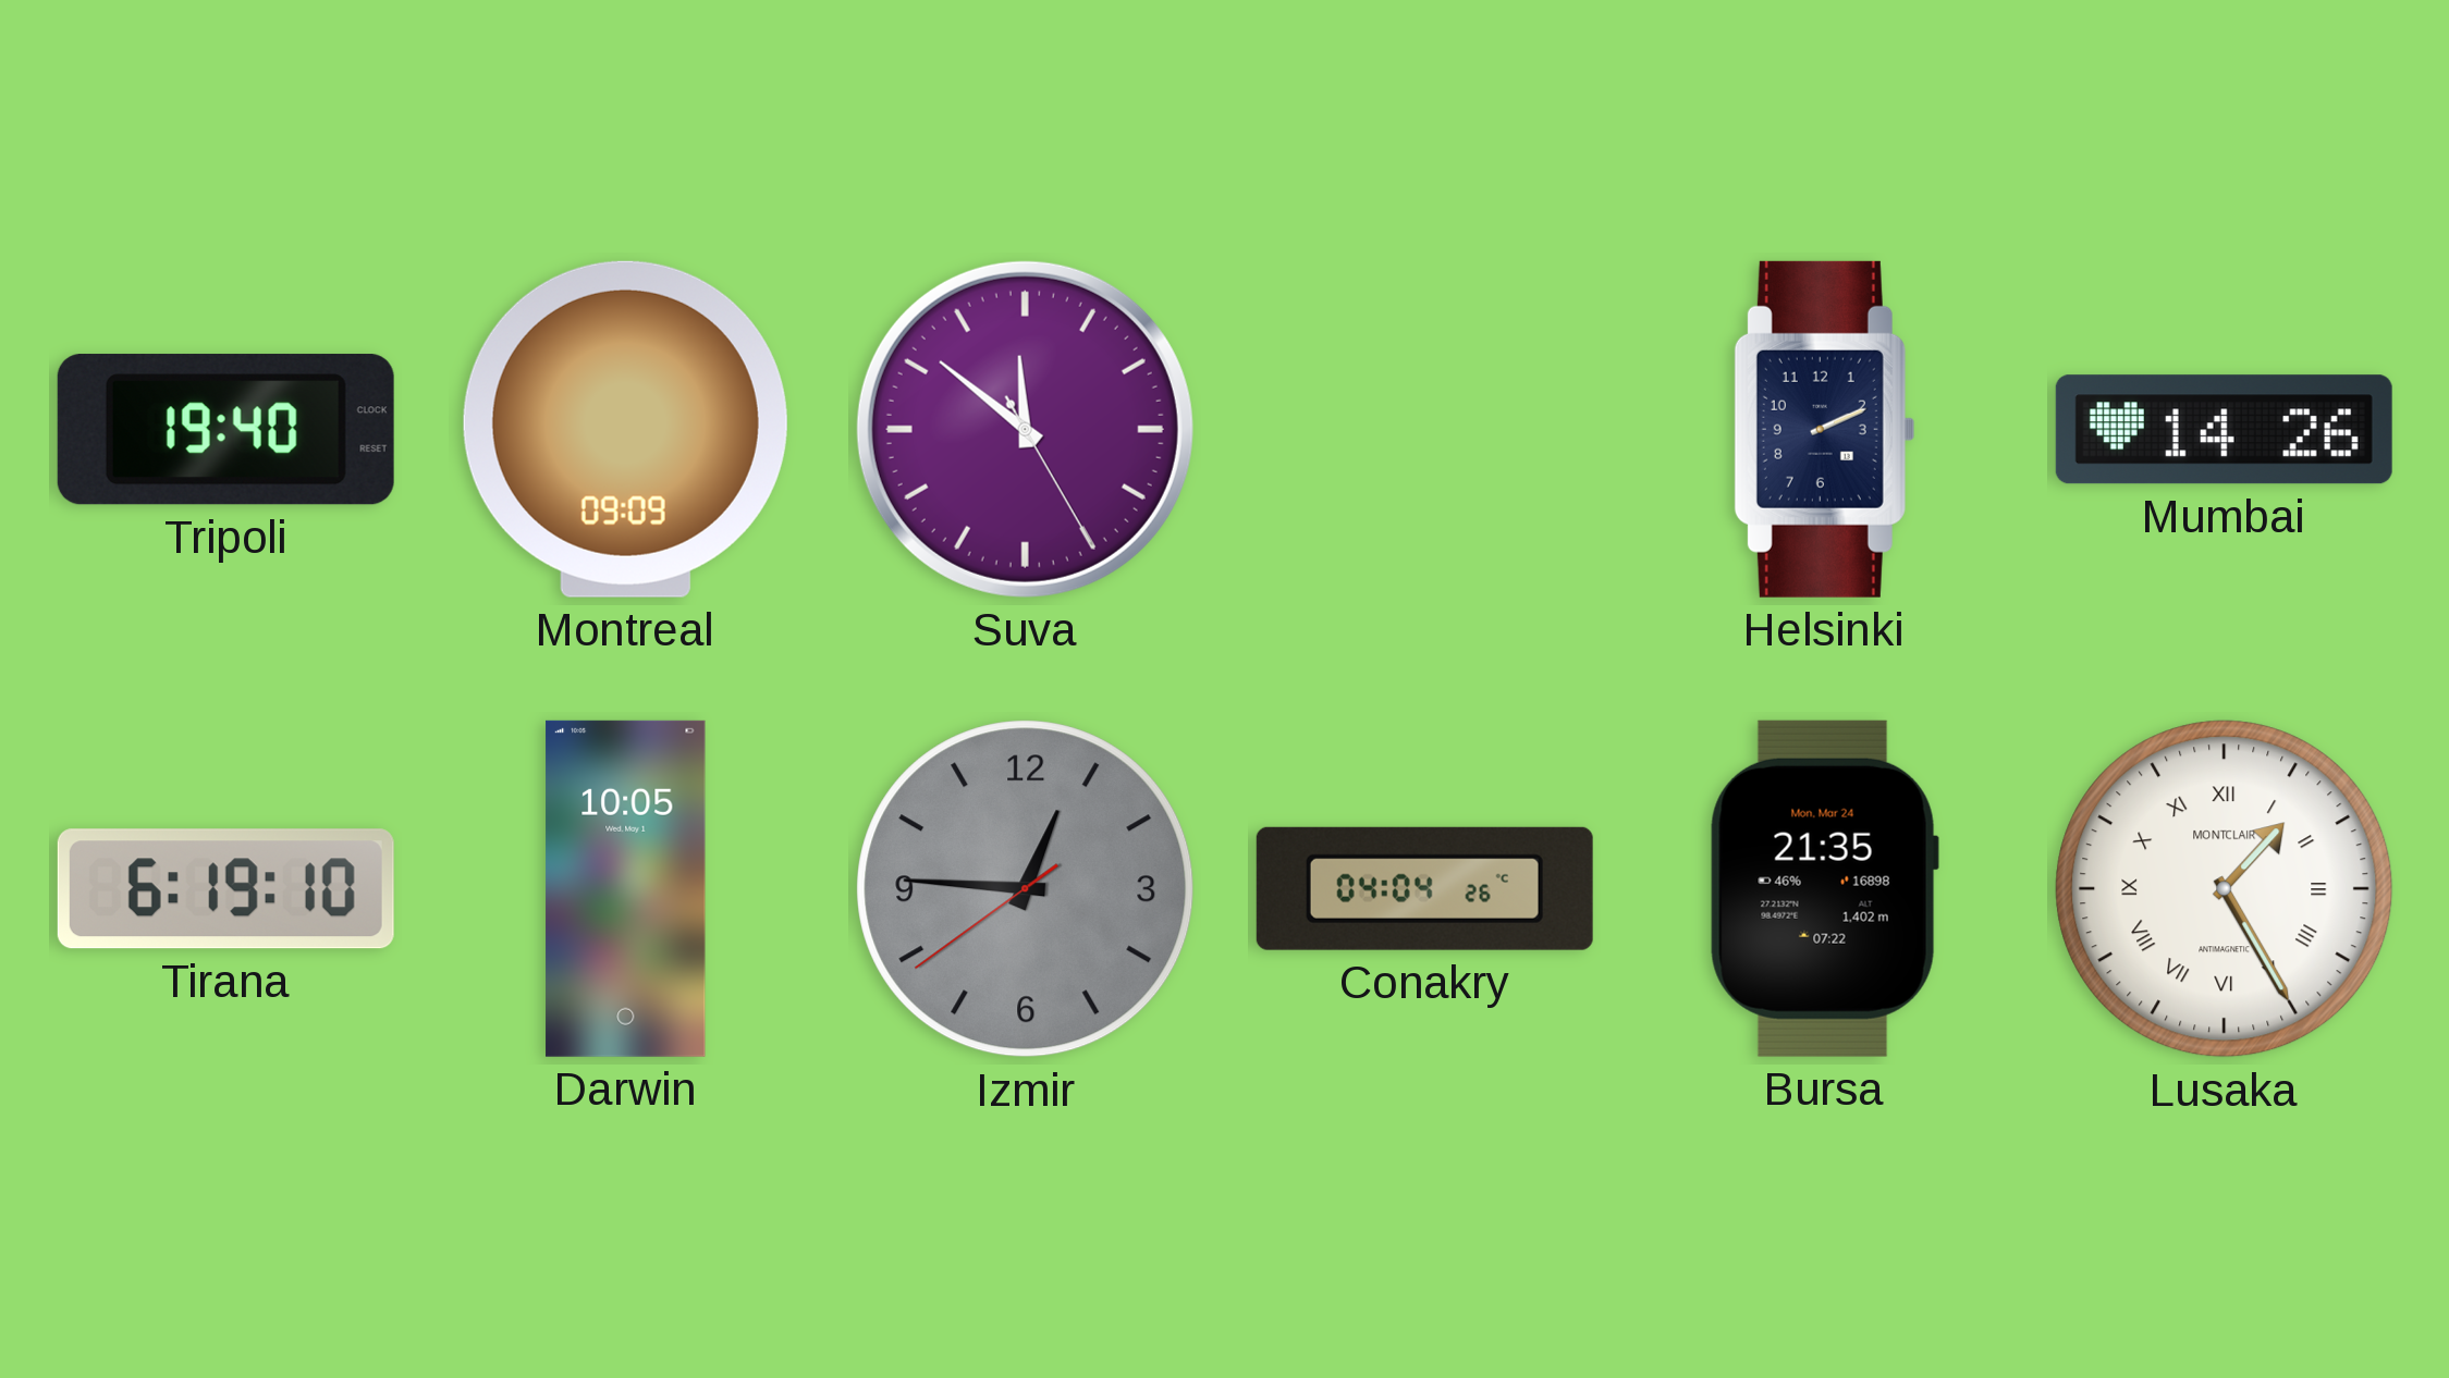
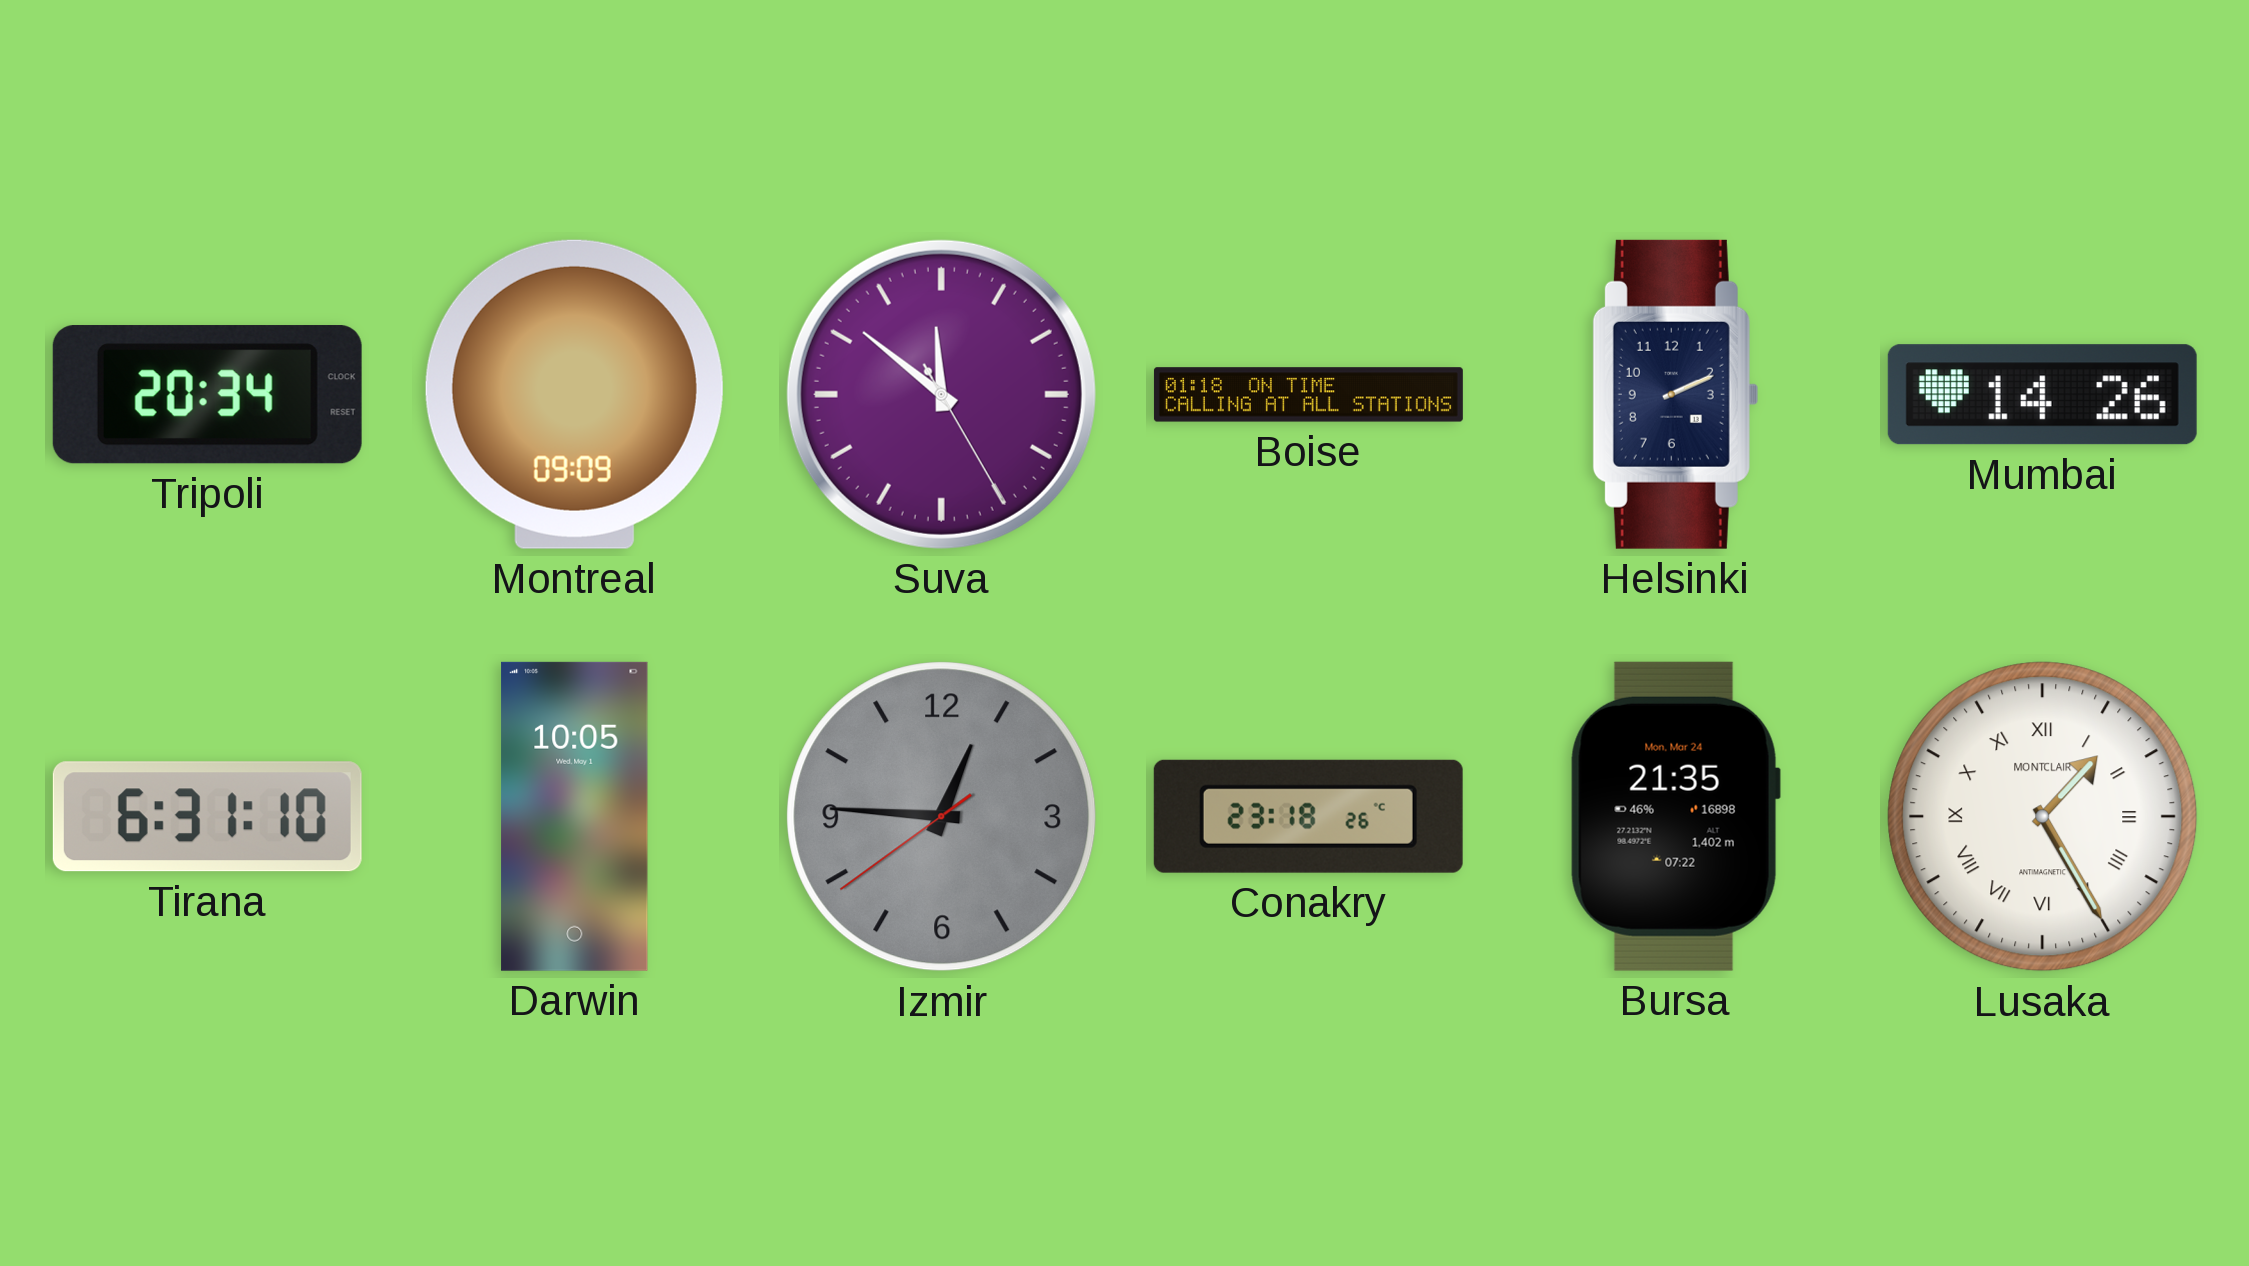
Tripoli: 19:40 -> 20:34
Boise: none -> 01:18
Tirana: 6:19 -> 6:31
Conakry: 04:04 -> 23:18
